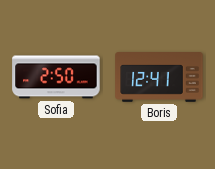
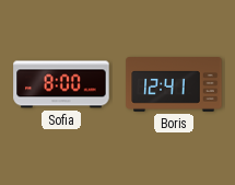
Sofia: 2:50 -> 8:00
